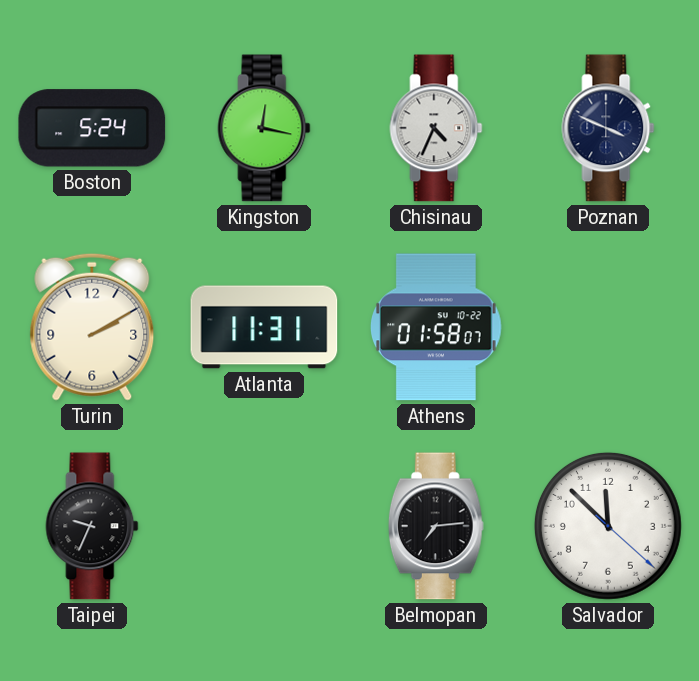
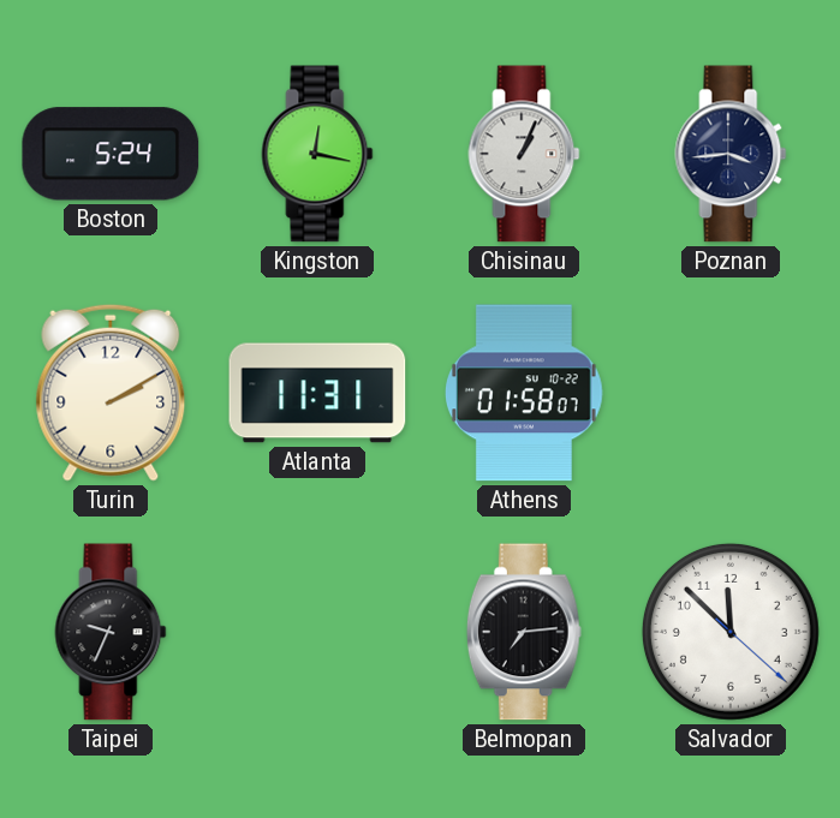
Chisinau: 4:34 -> 1:04
Poznan: 3:49 -> 3:44
